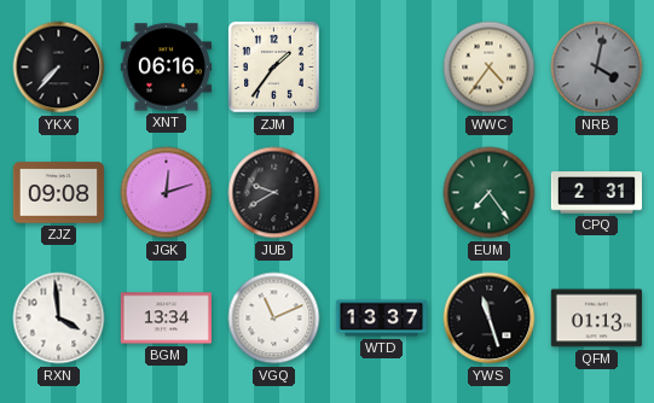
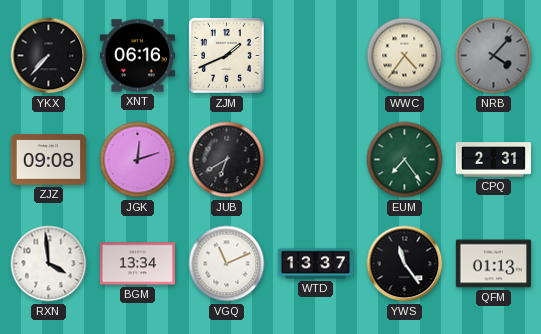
ZJM: 1:36 -> 1:41
NRB: 4:02 -> 4:07
JUB: 9:40 -> 6:40
YWS: 11:27 -> 11:24
